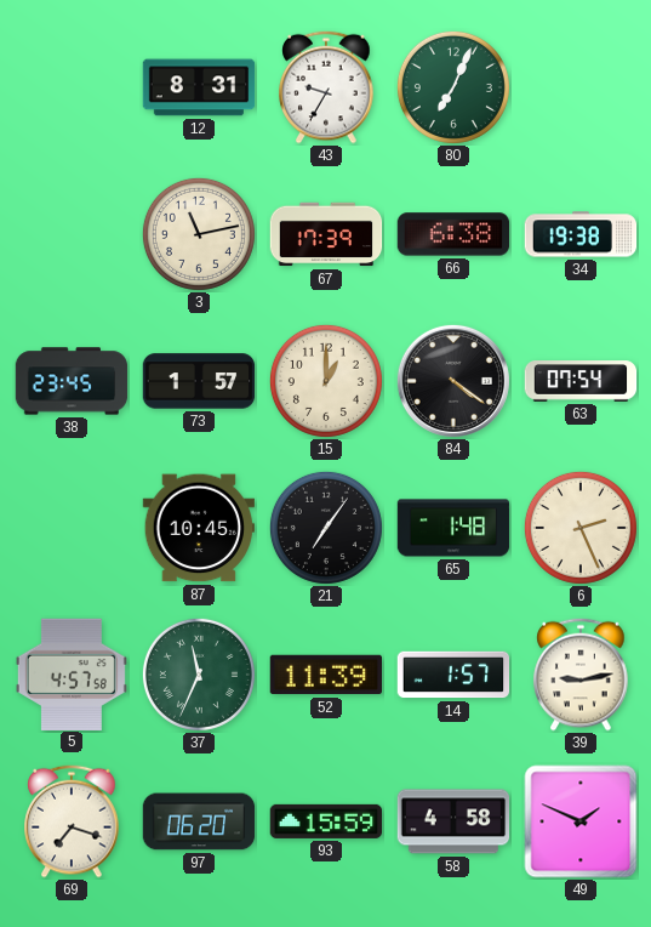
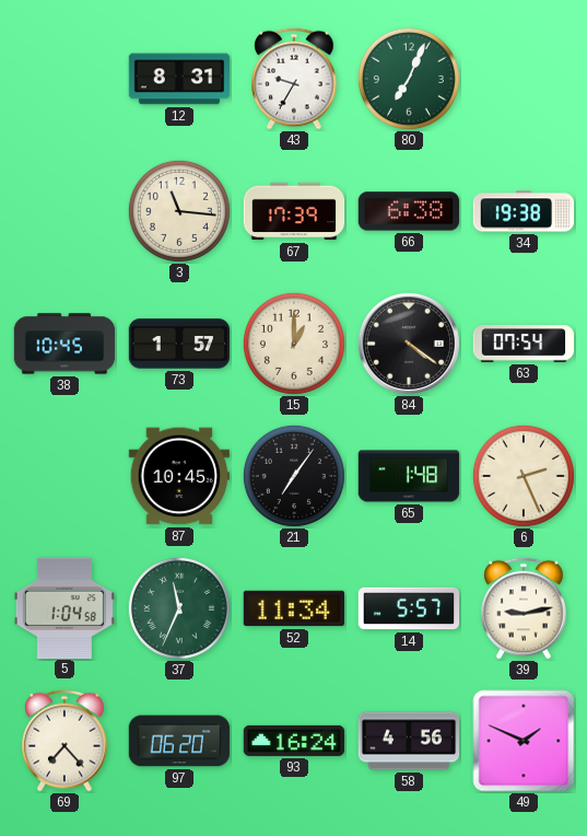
3: 11:13 -> 11:16
38: 23:45 -> 10:45
5: 4:57 -> 1:04
52: 11:39 -> 11:34
14: 1:57 -> 5:57
69: 7:18 -> 7:23
93: 15:59 -> 16:24
58: 4:58 -> 4:56
